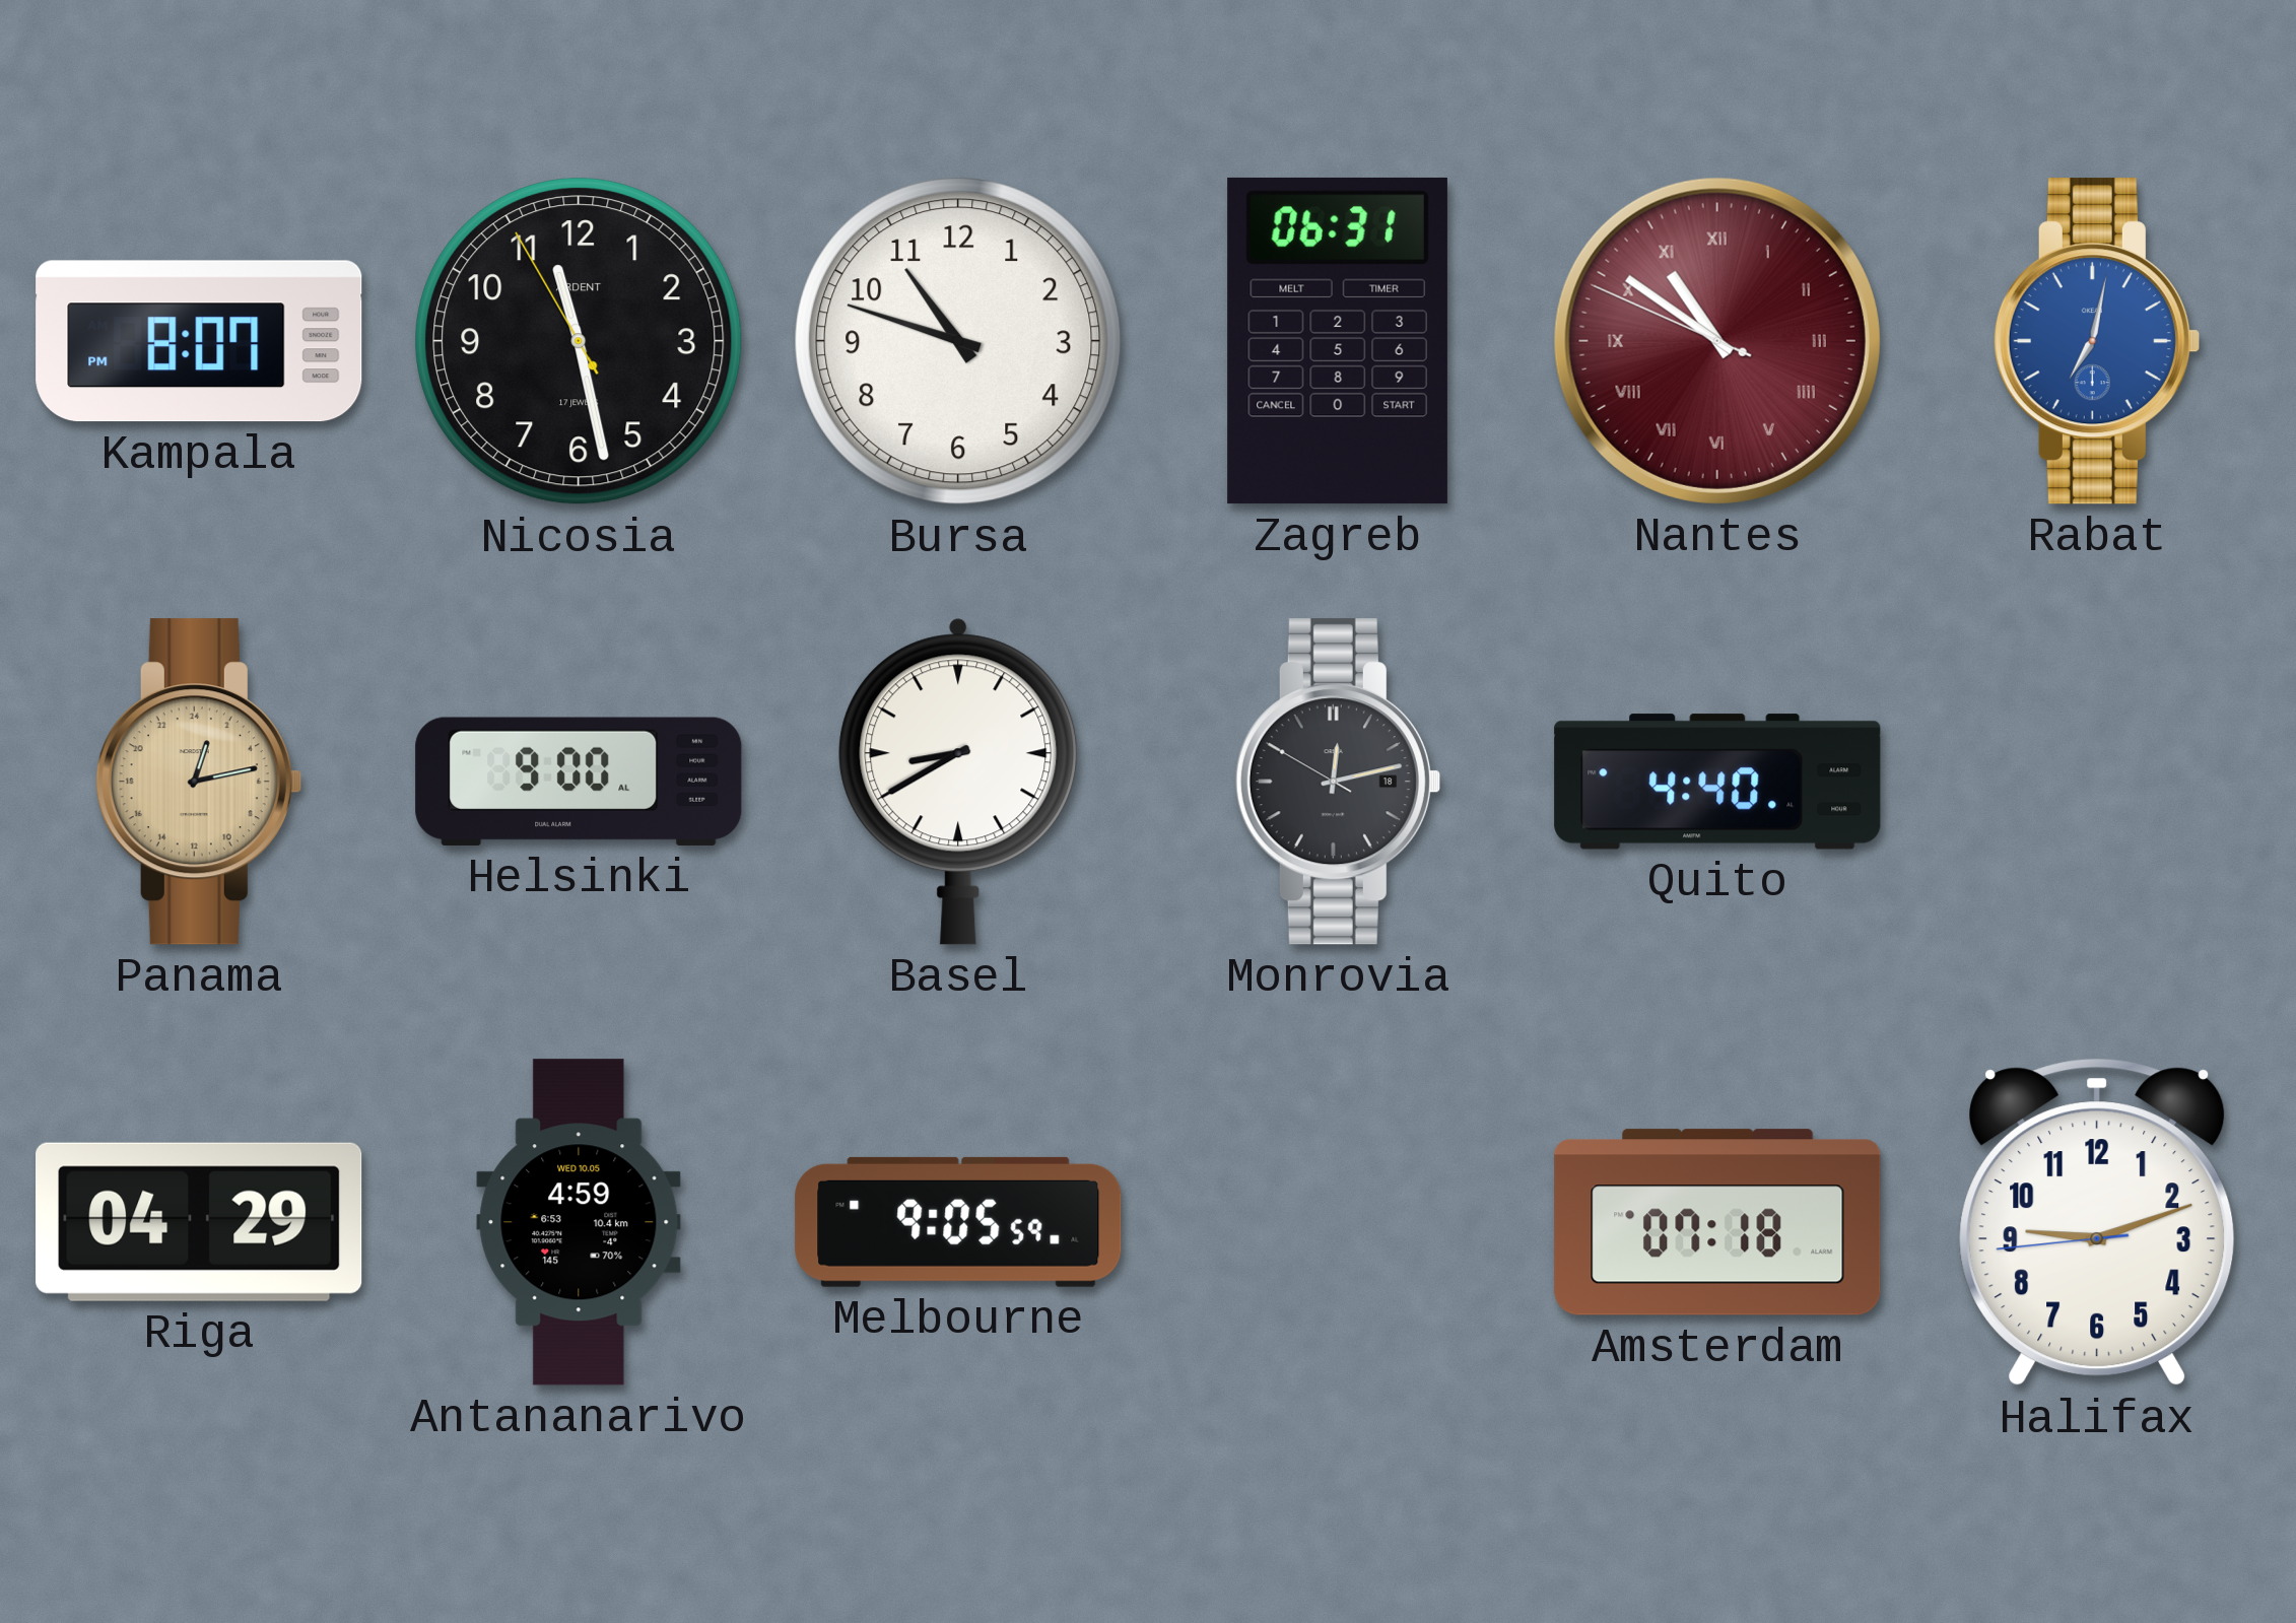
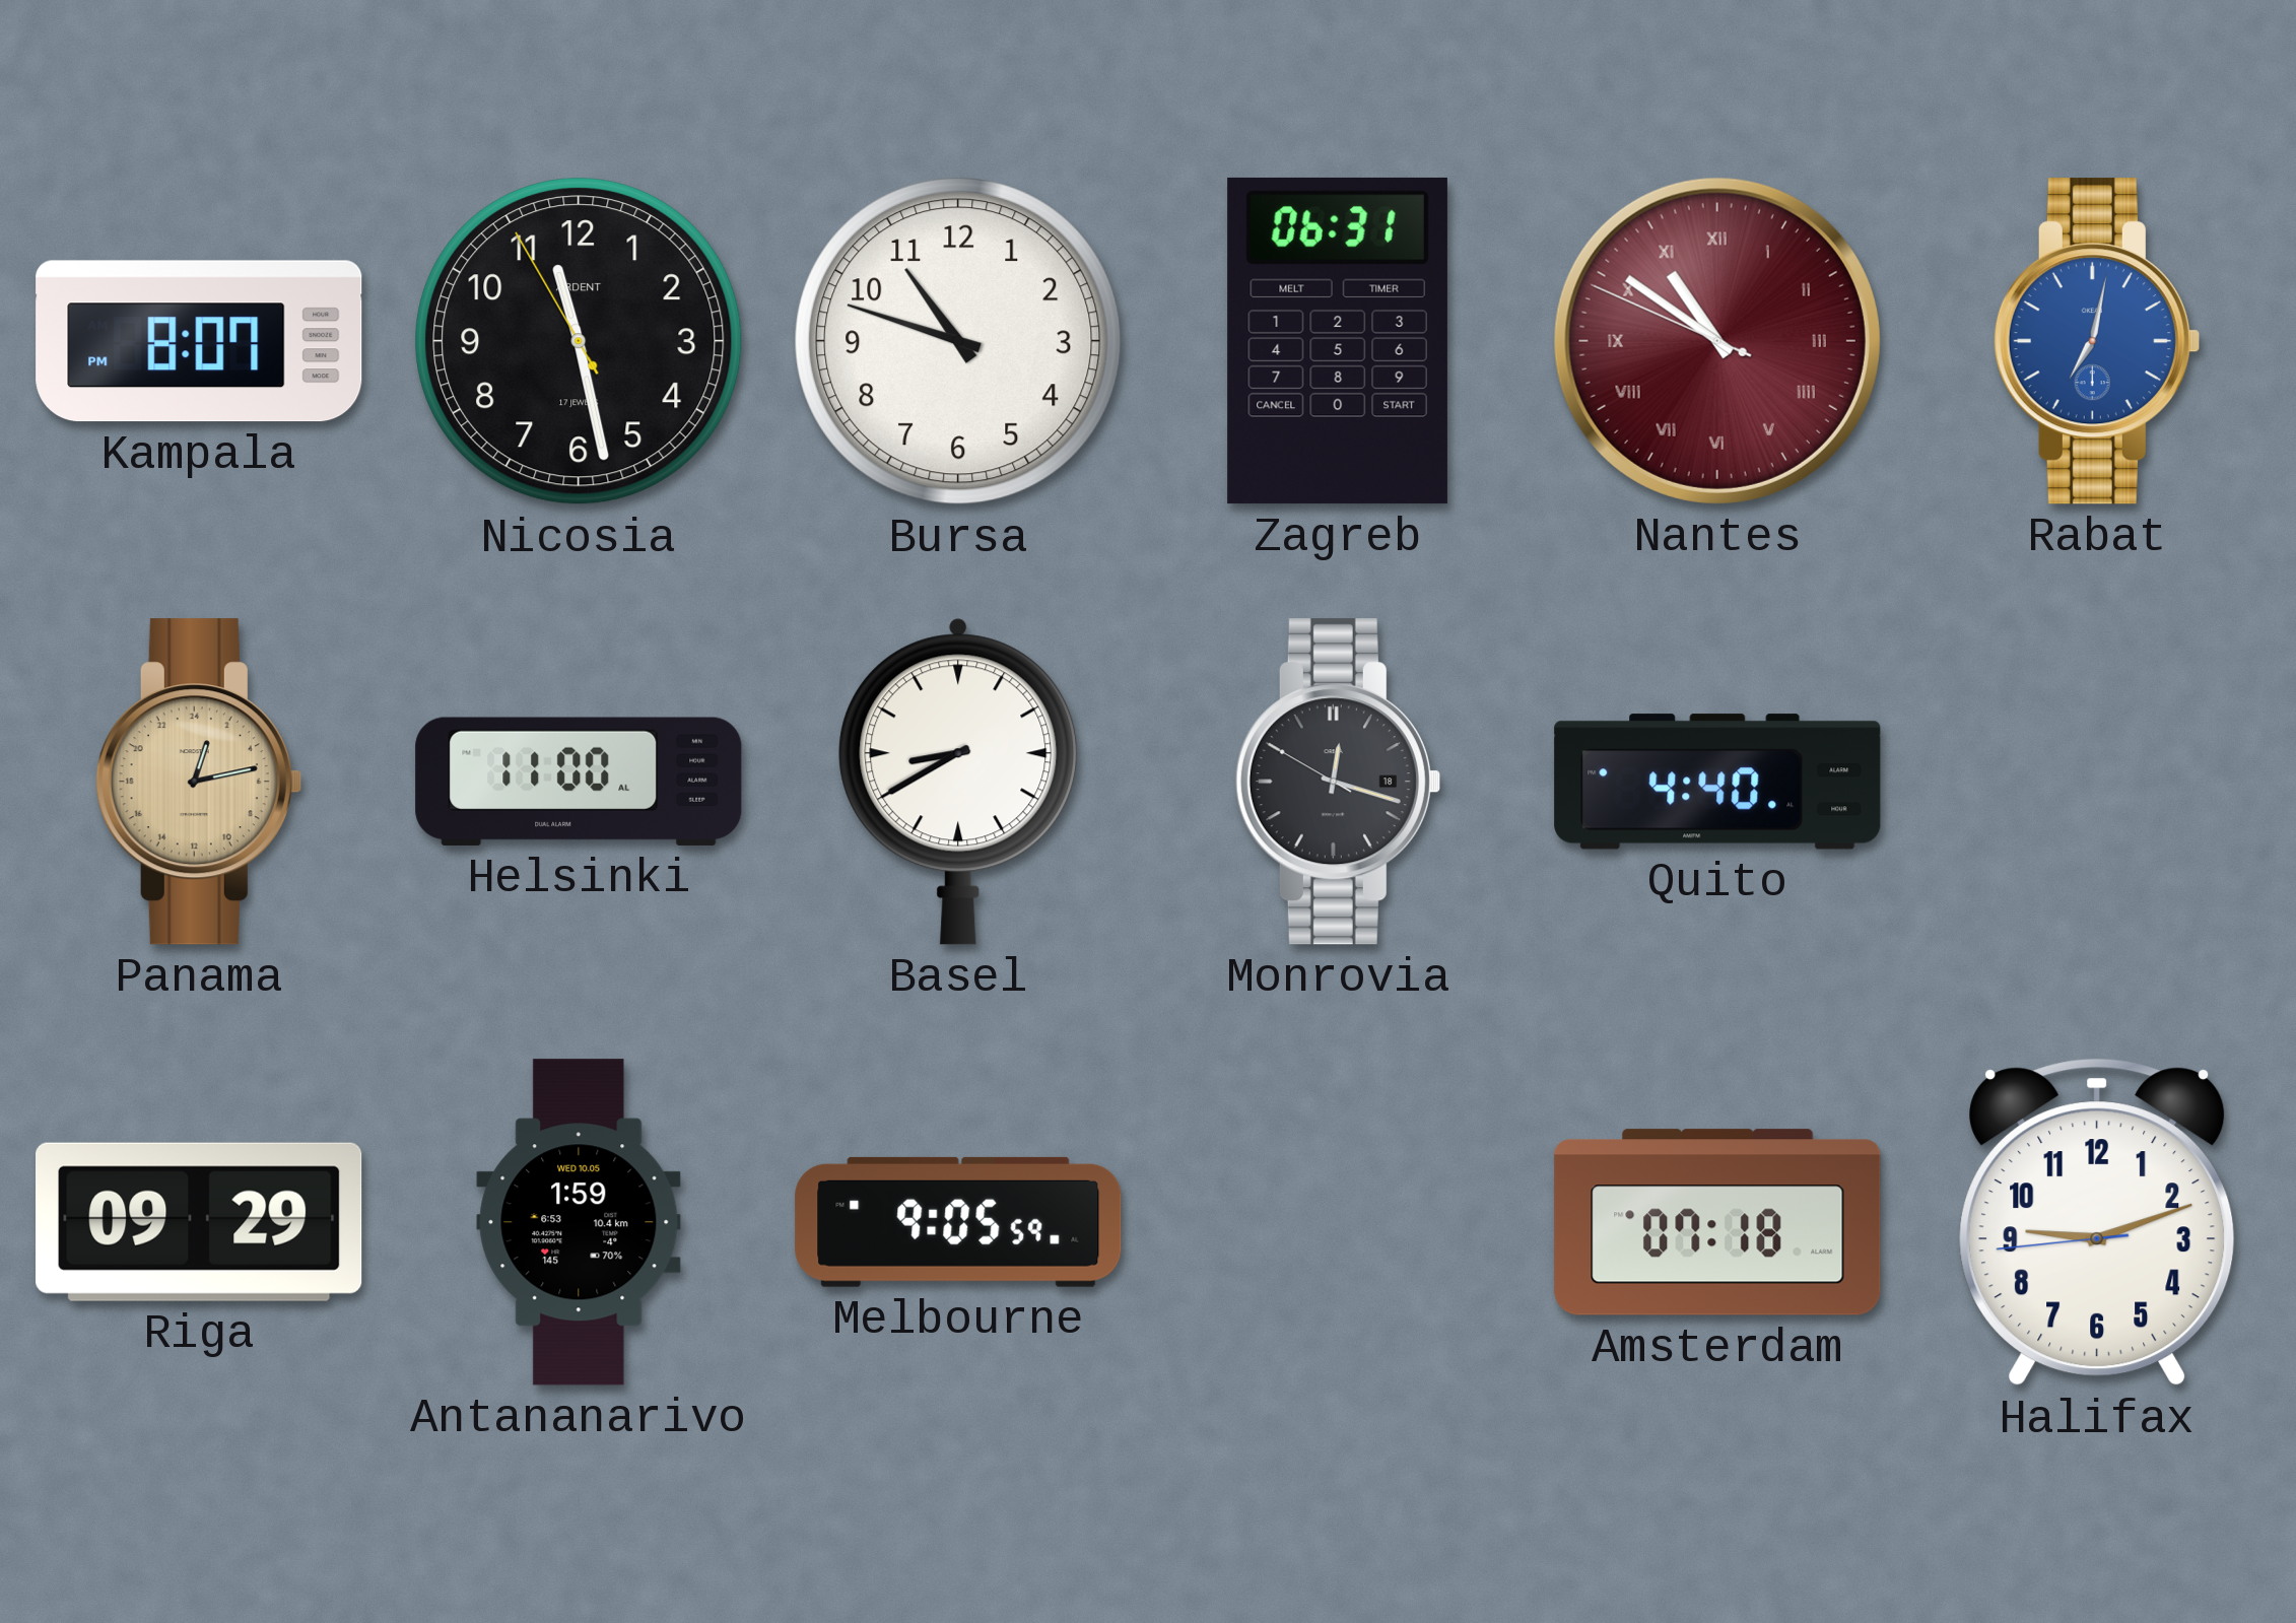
Helsinki: 9:00 -> 11:00
Monrovia: 12:12 -> 12:17
Riga: 04:29 -> 09:29
Antananarivo: 4:59 -> 1:59
